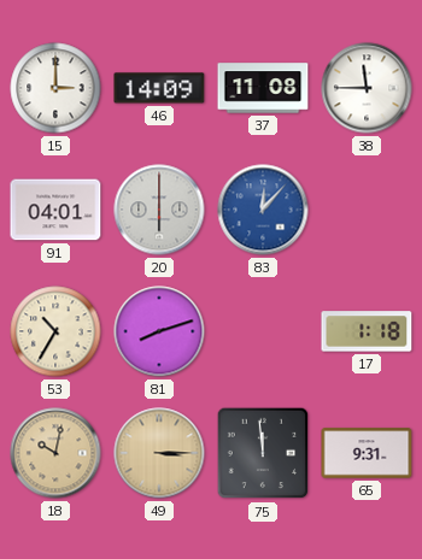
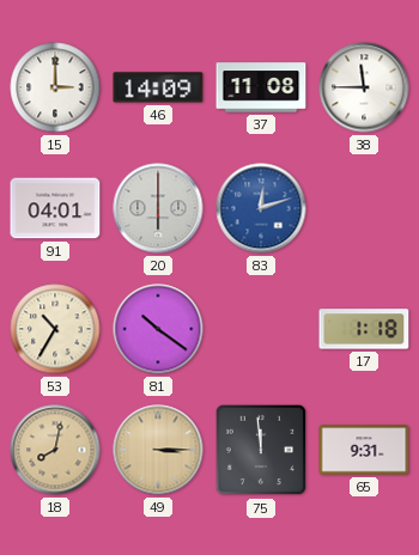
83: 12:07 -> 12:12
81: 8:12 -> 10:21
18: 10:02 -> 8:02
